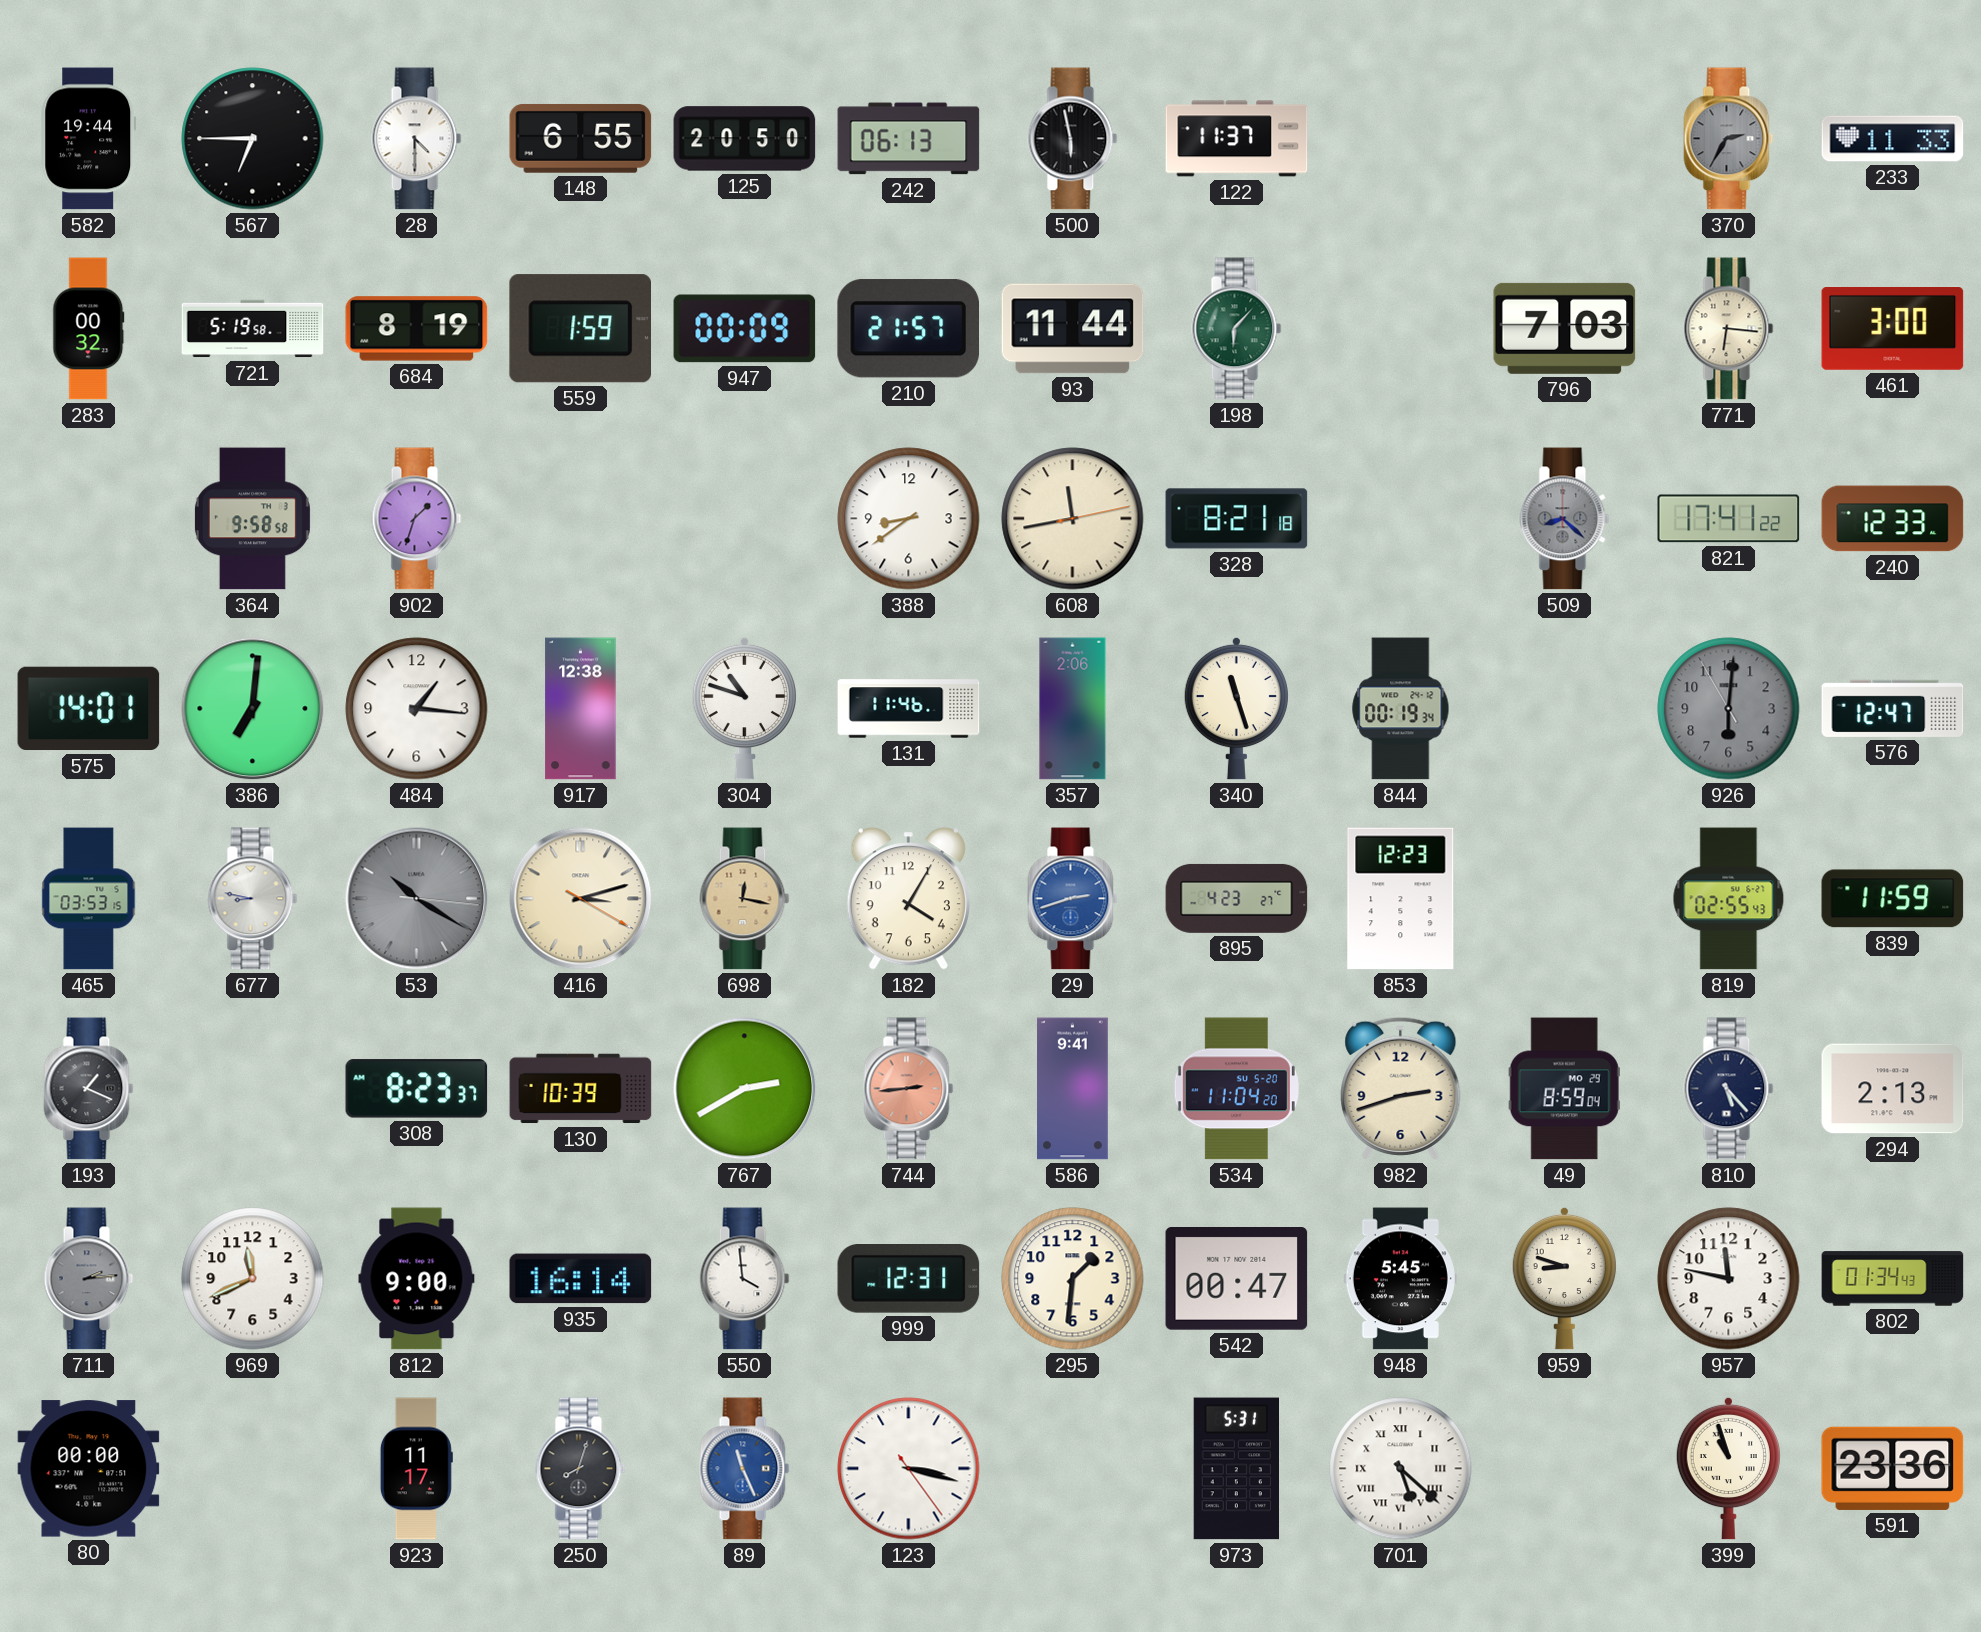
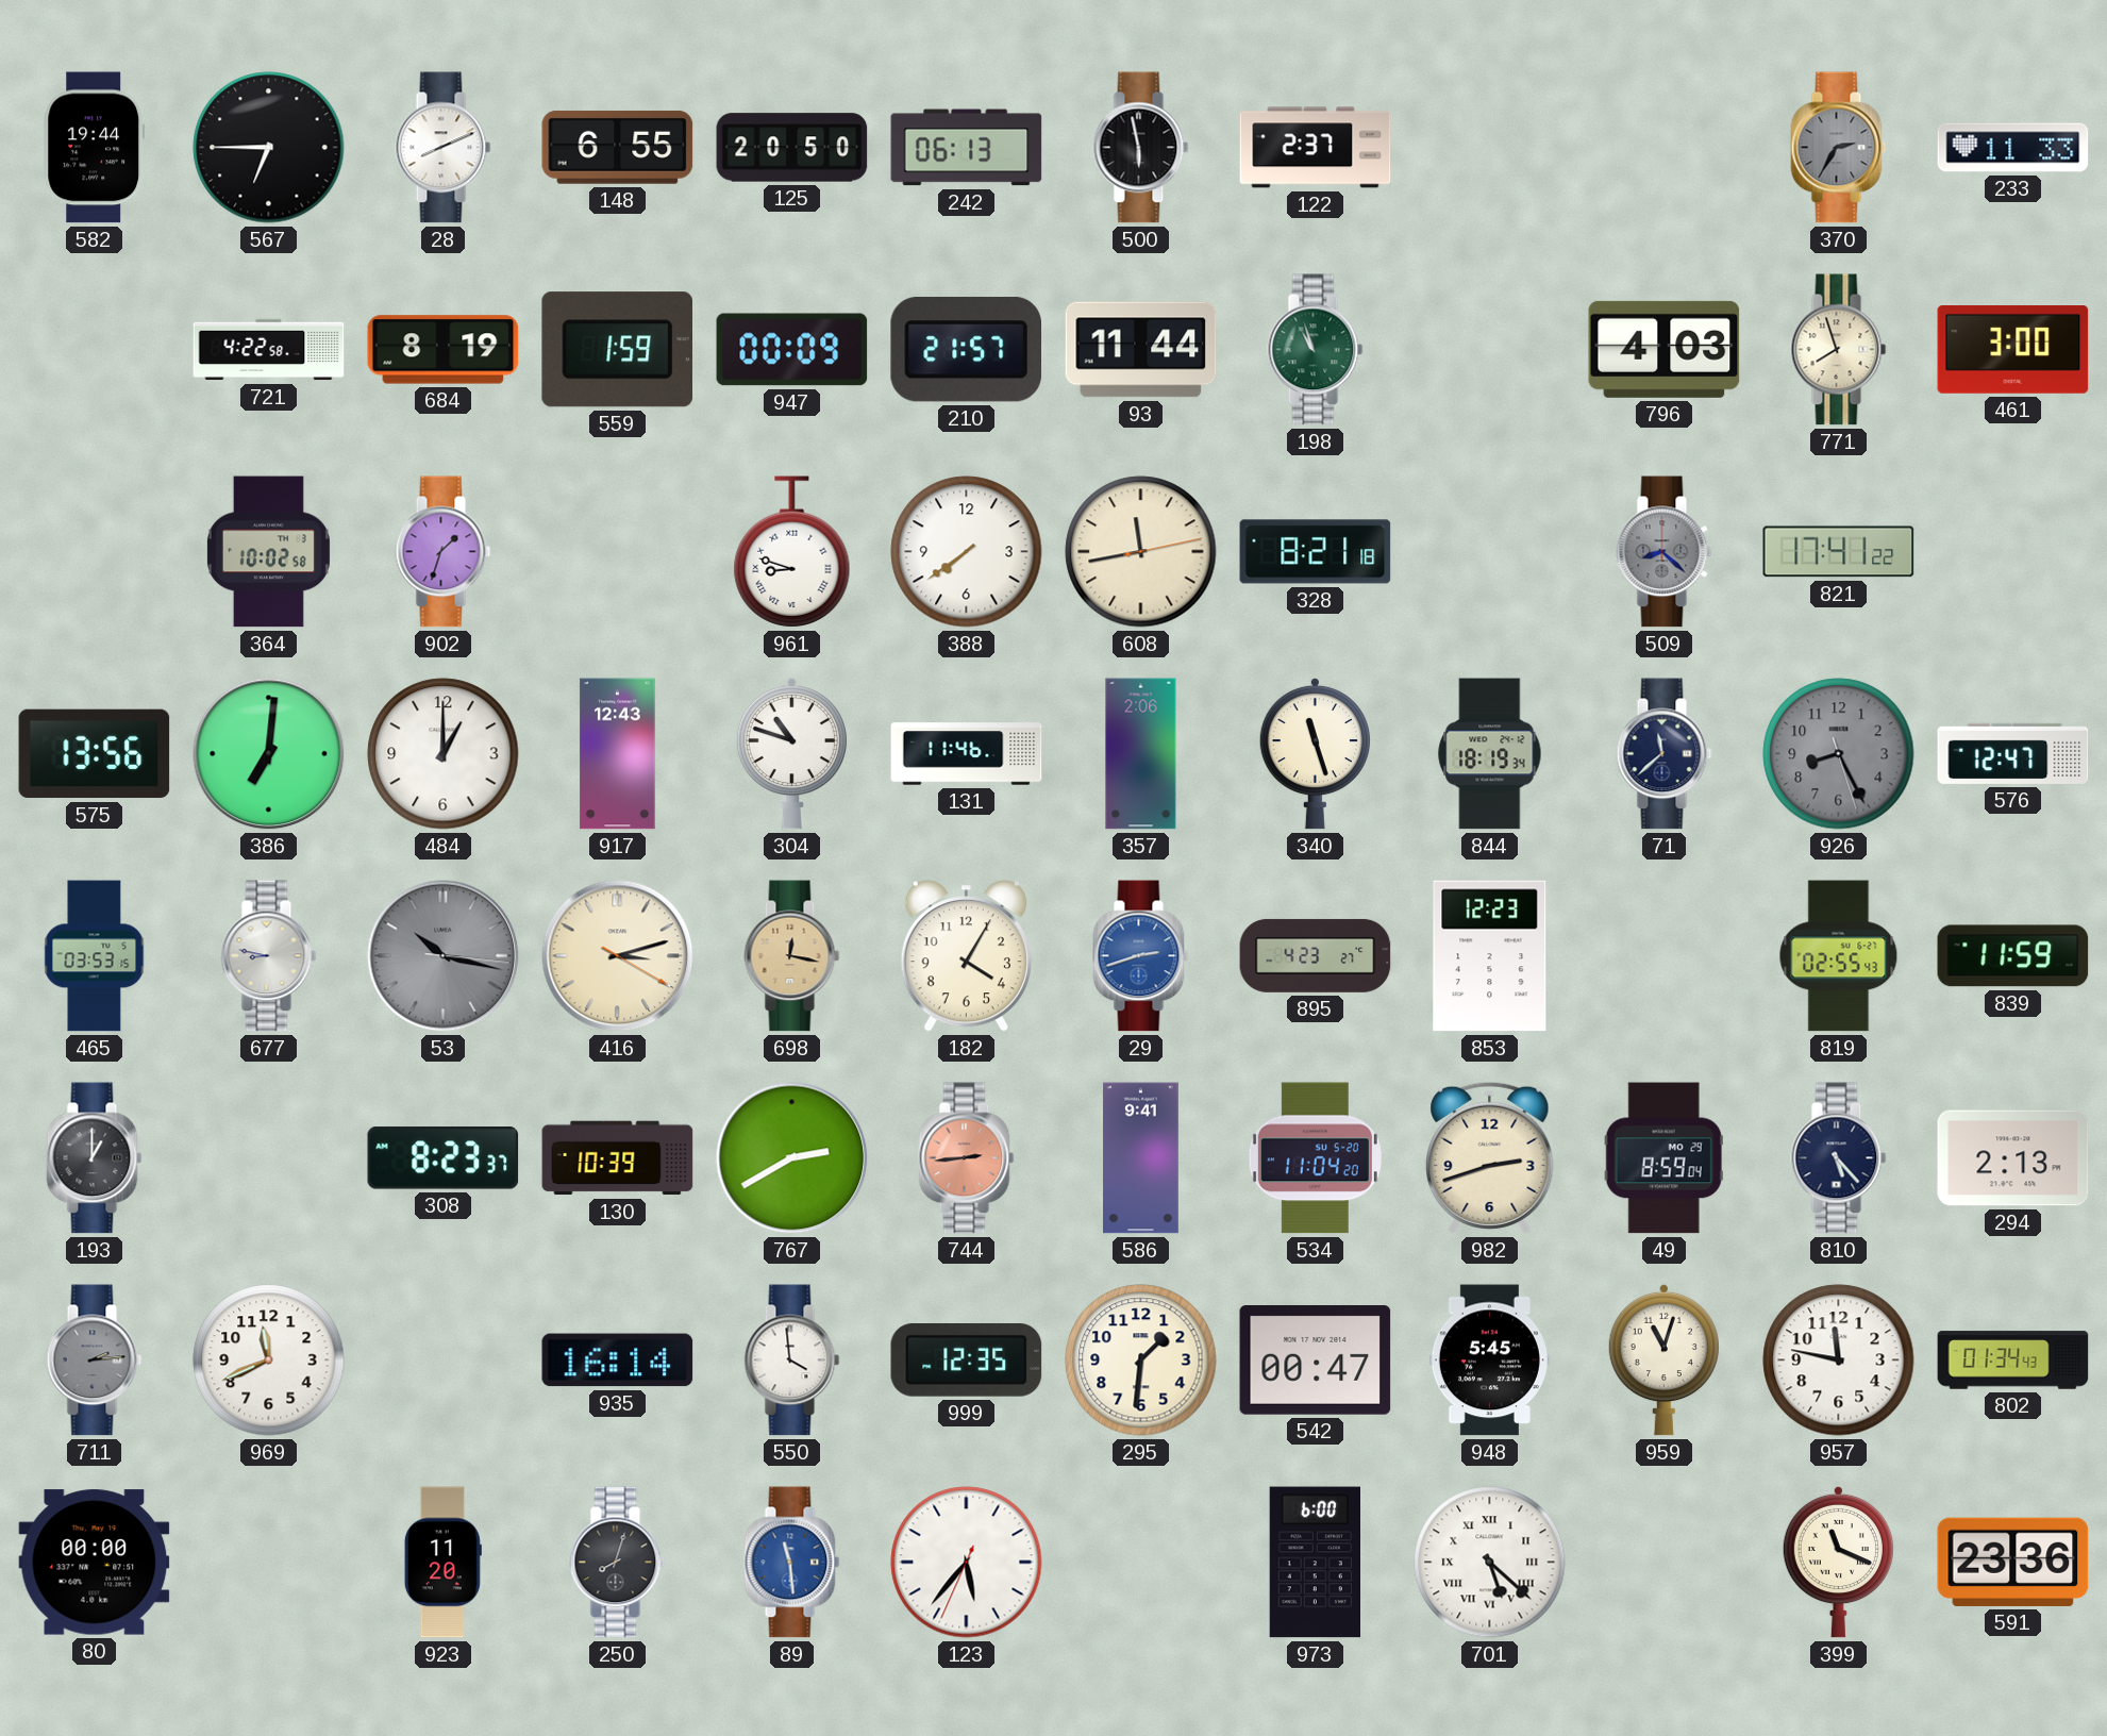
28: 4:30 -> 8:11
122: 11:37 -> 2:37
283: 00:32 -> none
721: 5:19 -> 4:22
198: 6:07 -> 10:57
796: 7:03 -> 4:03
771: 6:16 -> 7:57
364: 9:58 -> 10:02
961: none -> 8:48
388: 8:39 -> 7:39
240: 12:33 -> none
575: 14:01 -> 13:56
484: 1:16 -> 1:00
917: 12:38 -> 12:43
844: 00:19 -> 18:19
71: none -> 11:38
926: 6:00 -> 8:25
53: 10:20 -> 10:17
193: 1:19 -> 1:00
812: 9:00 -> none
999: 12:31 -> 12:35
959: 8:48 -> 11:03
923: 11:17 -> 11:20
89: 11:26 -> 11:29
123: 3:17 -> 5:36
973: 5:31 -> 6:00
399: 10:57 -> 11:19
